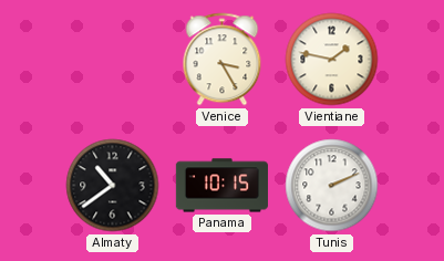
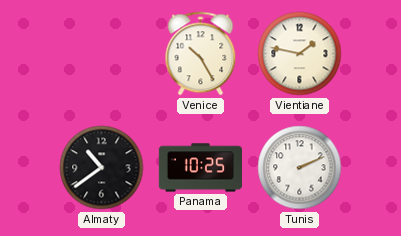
Venice: 3:25 -> 10:25
Panama: 10:15 -> 10:25
